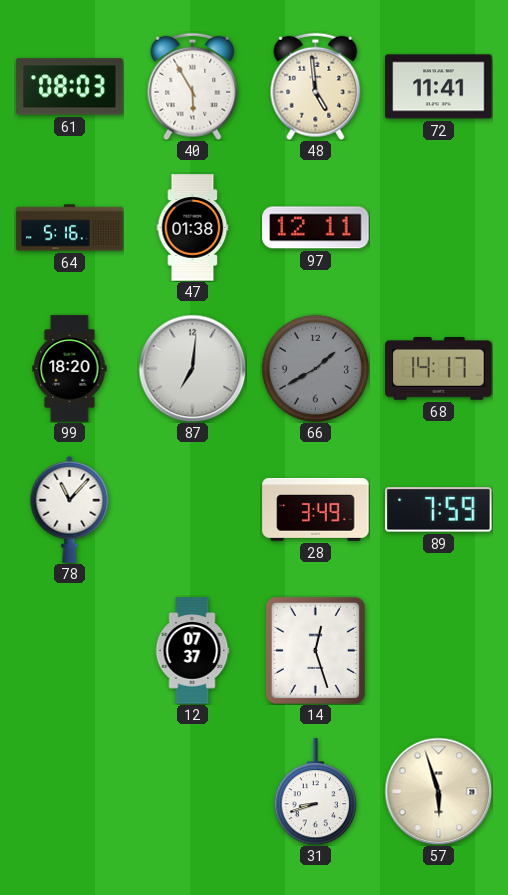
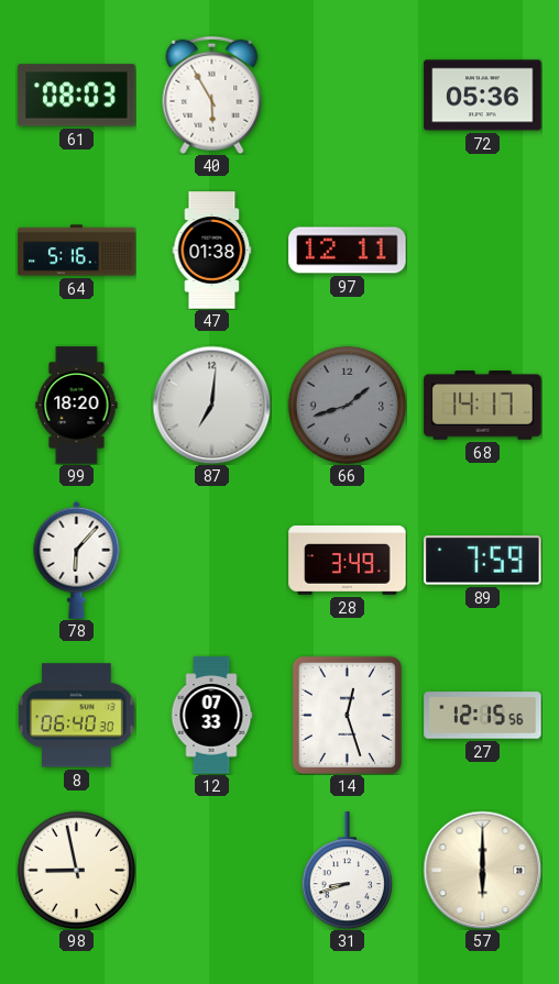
48: 4:59 -> none
72: 11:41 -> 05:36
66: 1:40 -> 1:42
78: 11:07 -> 6:07
8: none -> 06:40
12: 07:37 -> 07:33
27: none -> 12:15
98: none -> 8:58
57: 5:57 -> 6:00
